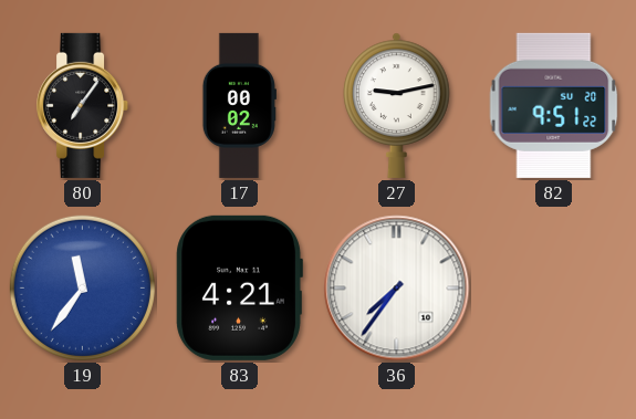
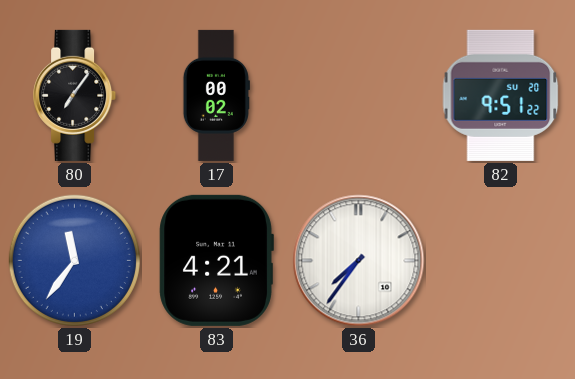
27: 9:13 -> none
